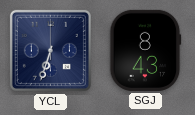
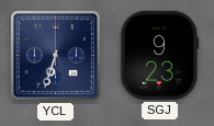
SGJ: 8:43 -> 9:23
